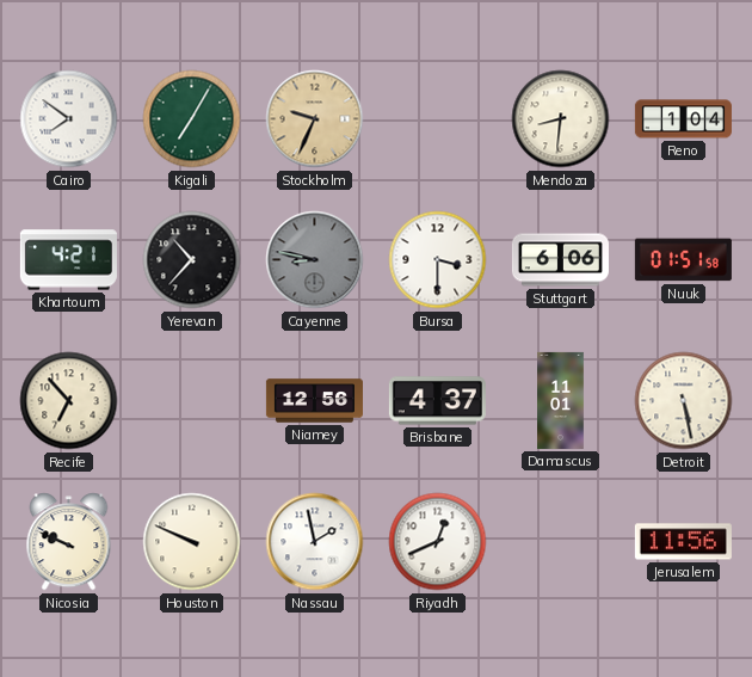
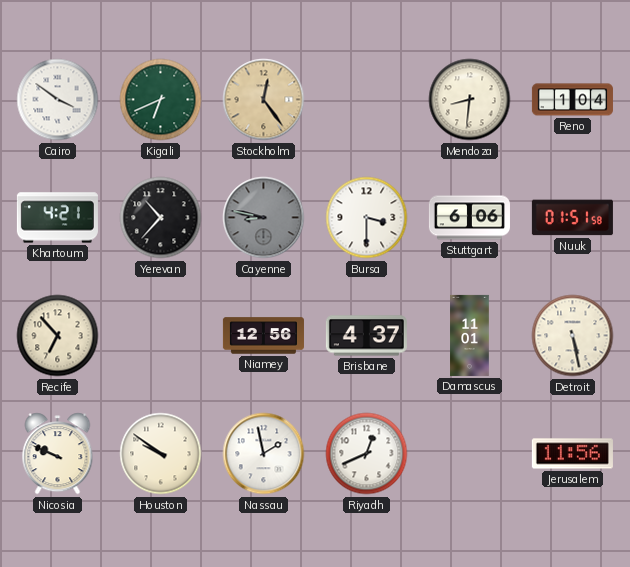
Cairo: 7:51 -> 3:51
Kigali: 7:05 -> 6:41
Stockholm: 9:34 -> 12:24
Houston: 9:49 -> 9:51
